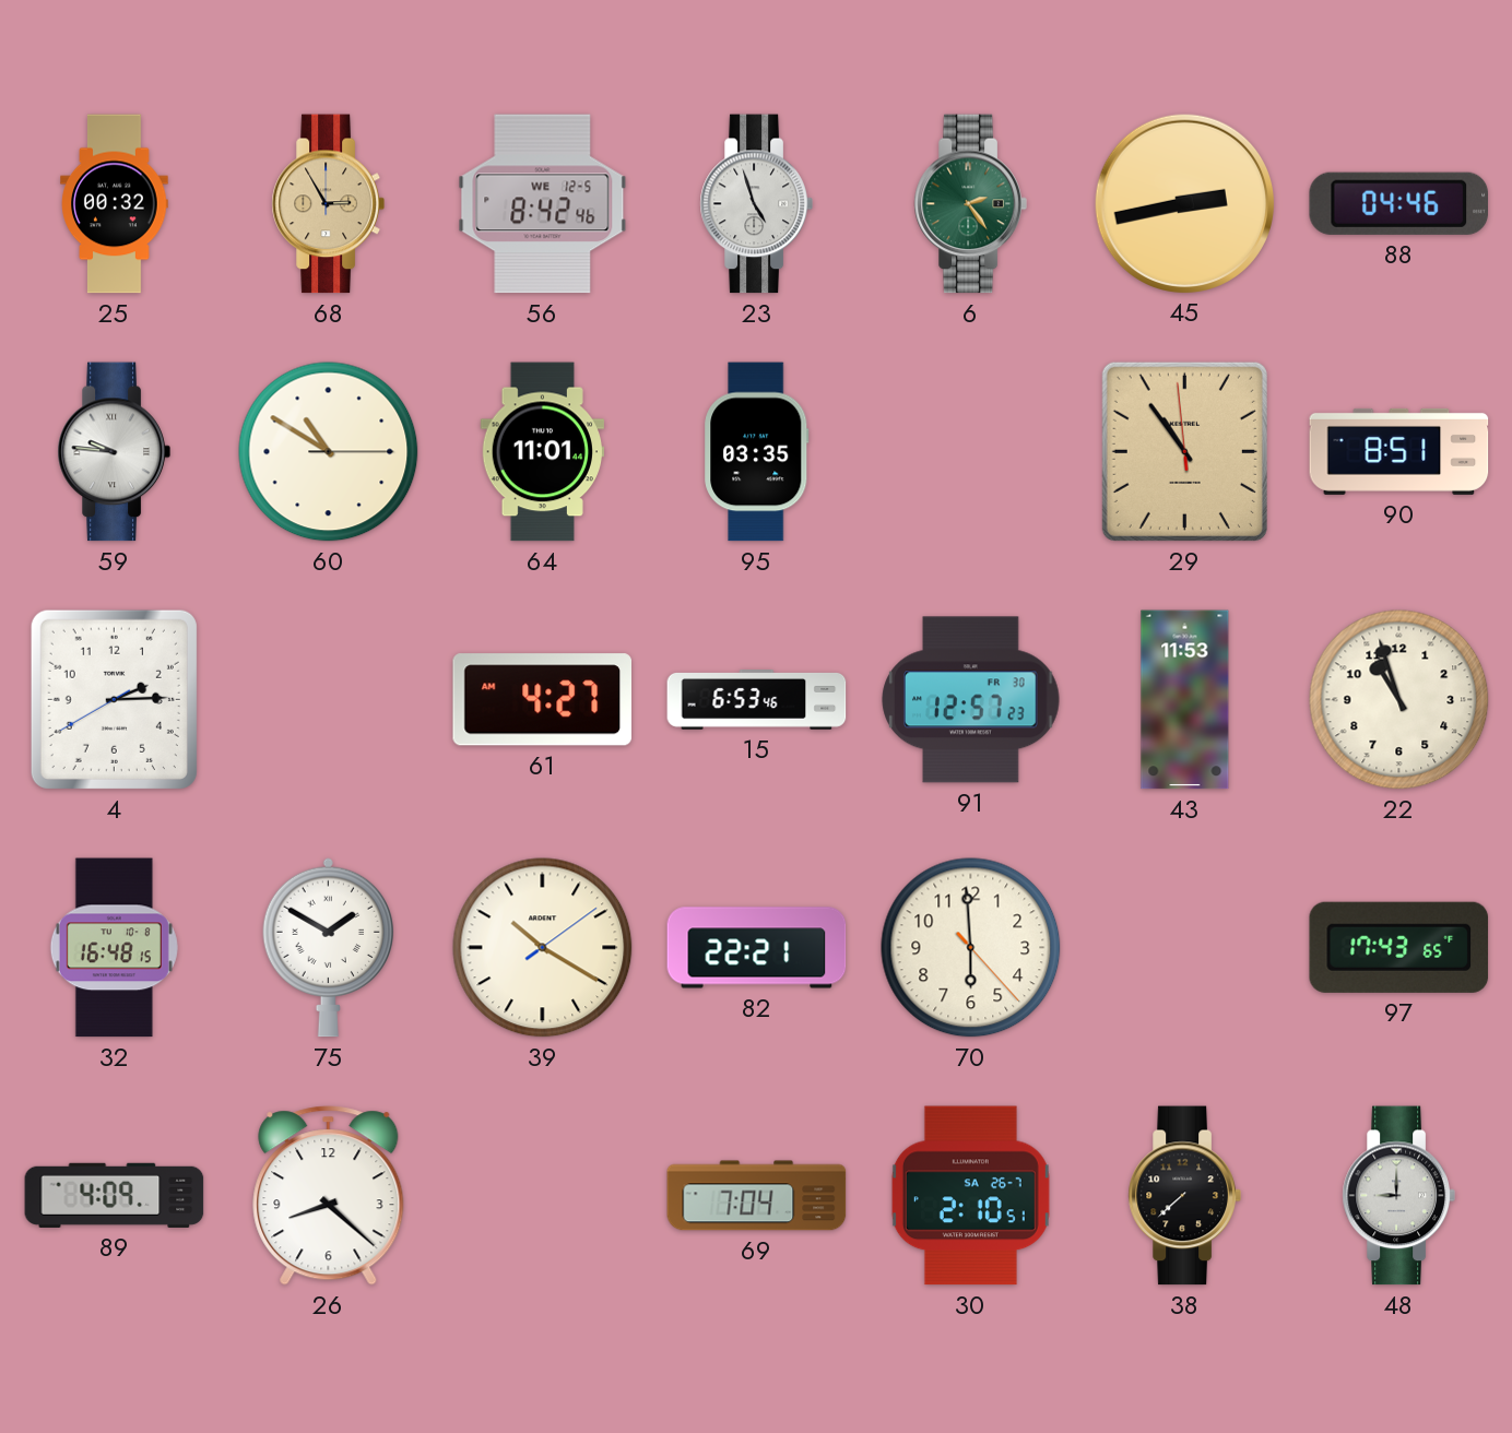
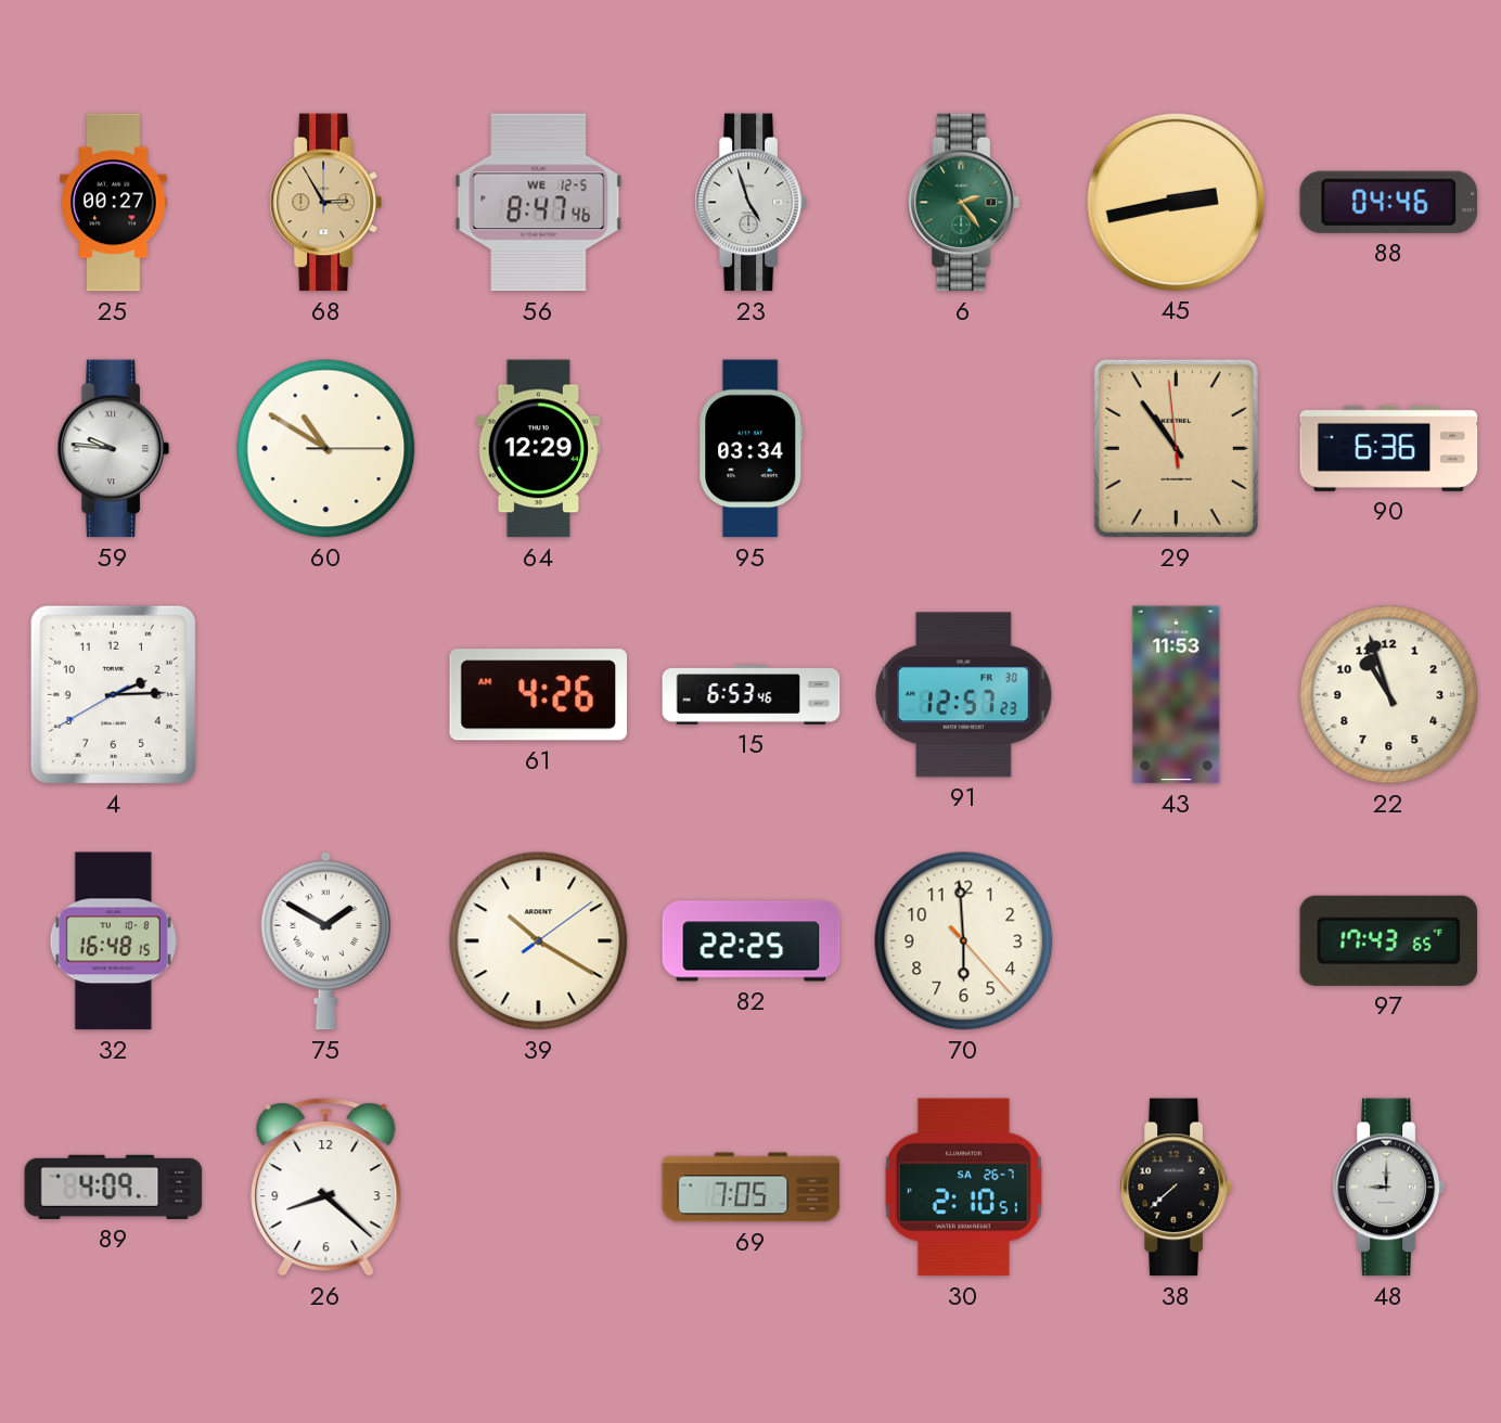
25: 00:32 -> 00:27
56: 8:42 -> 8:47
64: 11:01 -> 12:29
95: 03:35 -> 03:34
90: 8:51 -> 6:36
61: 4:27 -> 4:26
82: 22:21 -> 22:25
69: 7:04 -> 7:05
